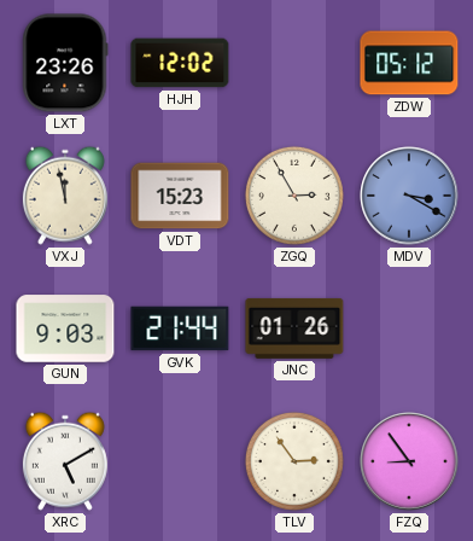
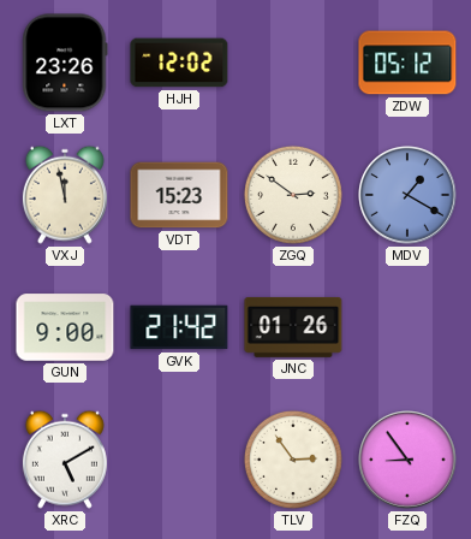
ZGQ: 2:55 -> 2:51
MDV: 3:20 -> 1:20
GUN: 9:03 -> 9:00
GVK: 21:44 -> 21:42
